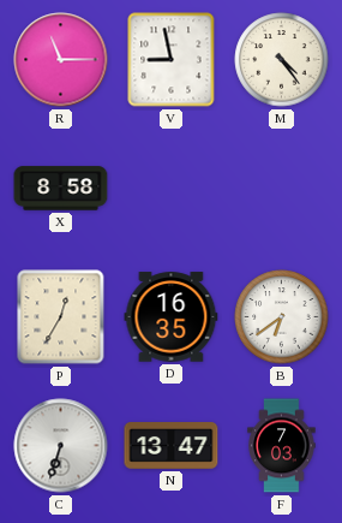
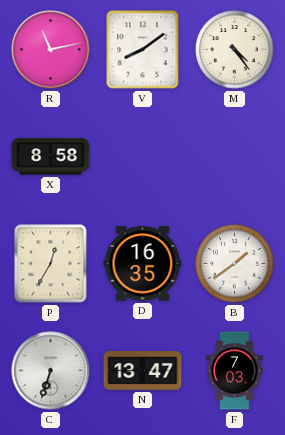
R: 11:15 -> 11:13
V: 8:58 -> 8:09
B: 6:39 -> 1:39
